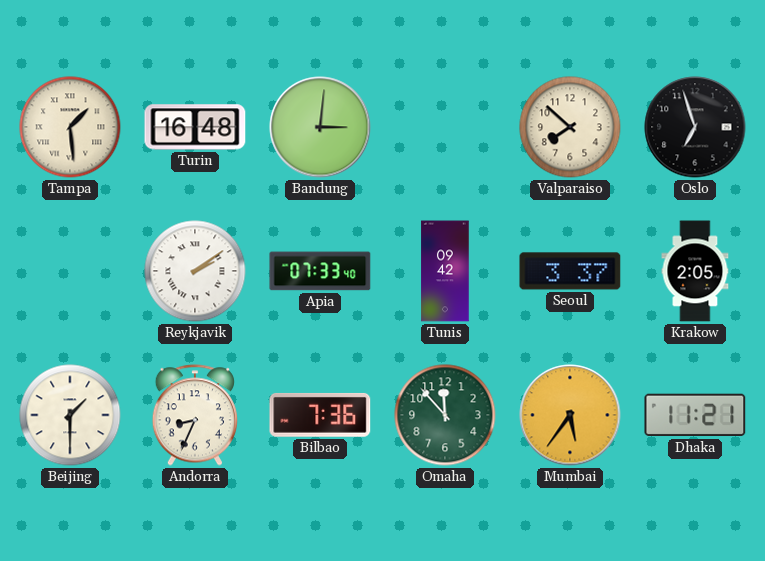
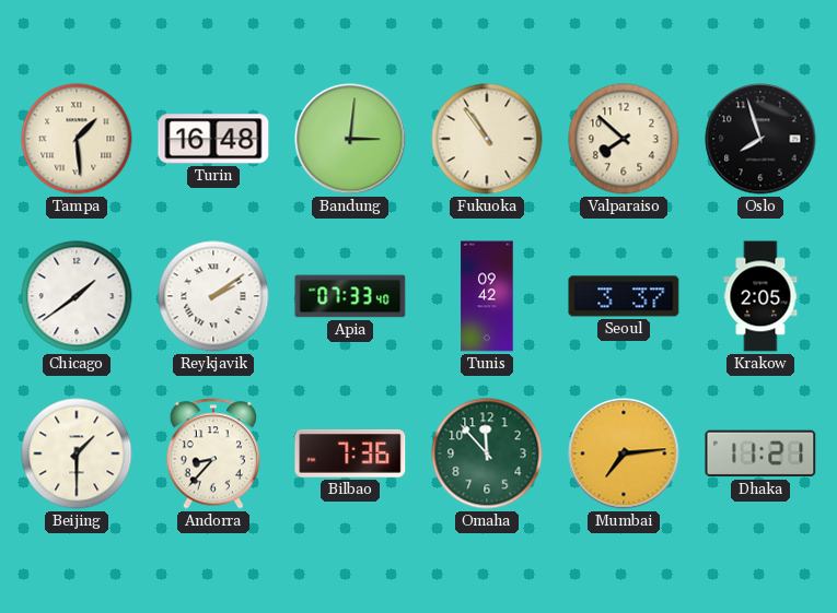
Fukuoka: none -> 10:54
Oslo: 6:57 -> 7:57
Chicago: none -> 1:39
Andorra: 8:34 -> 8:37
Mumbai: 5:36 -> 7:14
